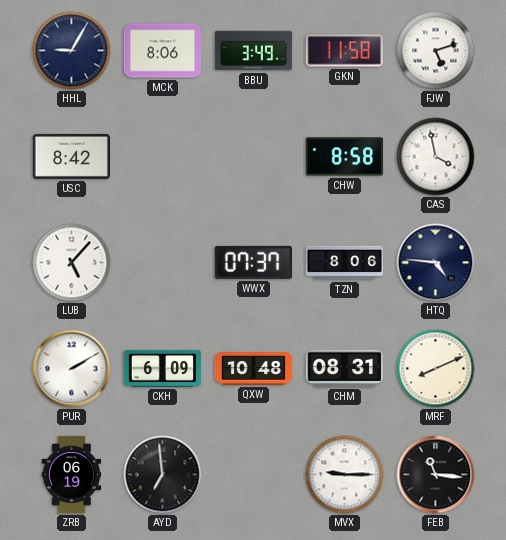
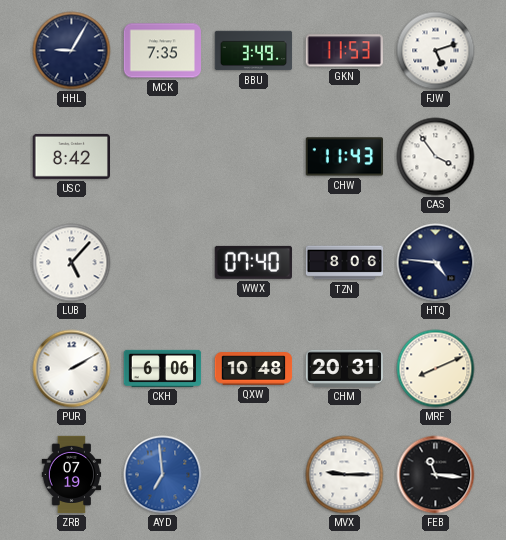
MCK: 8:06 -> 7:35
GKN: 11:58 -> 11:53
CHW: 8:58 -> 11:43
CAS: 3:58 -> 3:54
WWX: 07:37 -> 07:40
CKH: 6:09 -> 6:06
CHM: 08:31 -> 20:31
ZRB: 06:19 -> 07:19
AYD dial: black -> blue
